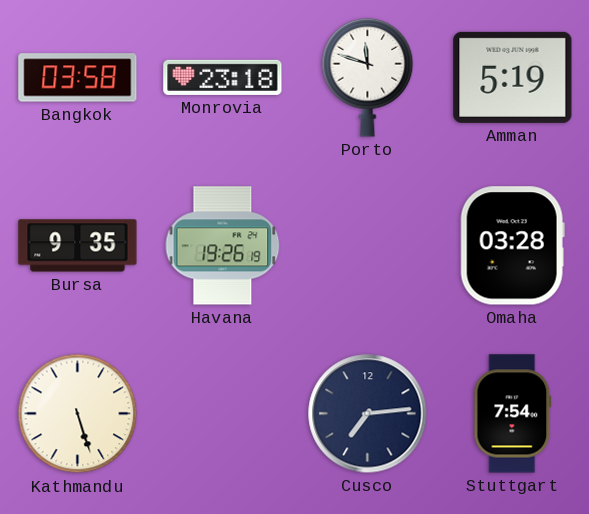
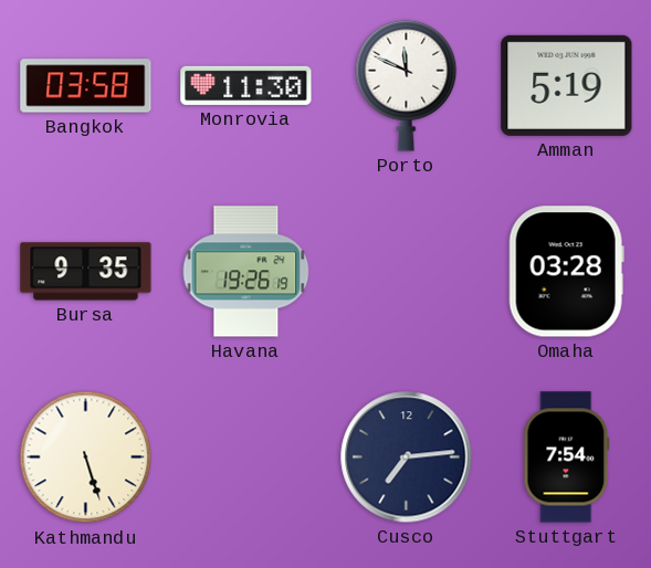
Monrovia: 23:18 -> 11:30
Porto: 11:48 -> 11:49
